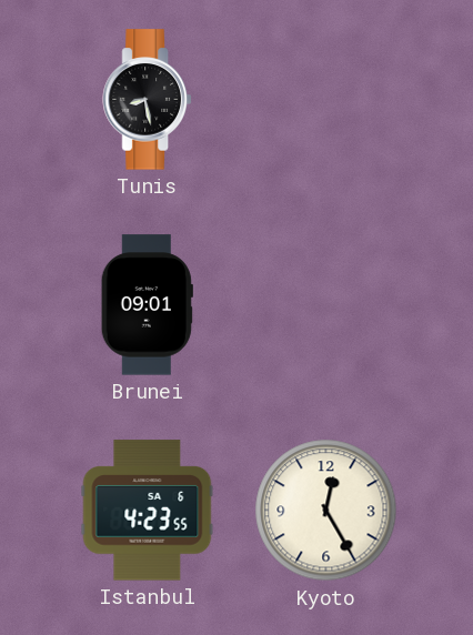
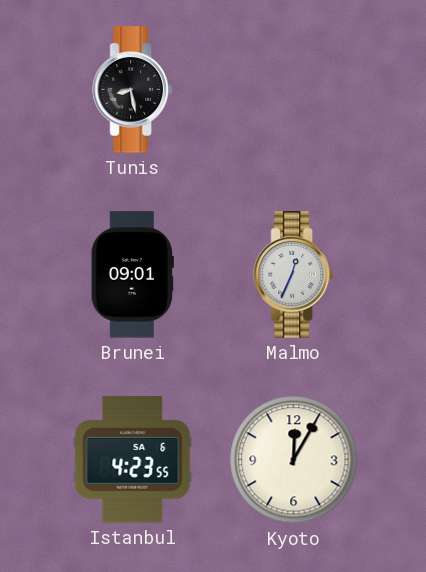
Malmo: none -> 12:34
Kyoto: 12:25 -> 12:05
